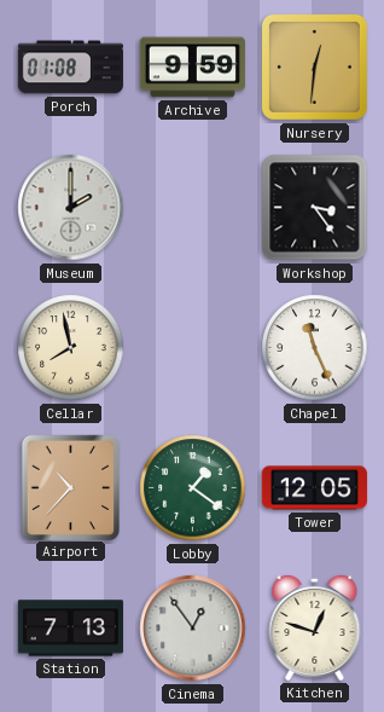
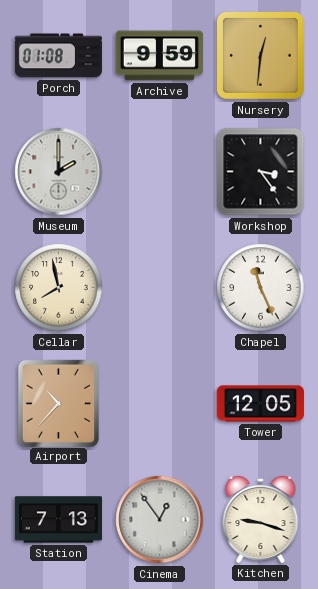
Lobby: 1:21 -> none
Kitchen: 12:48 -> 9:18
